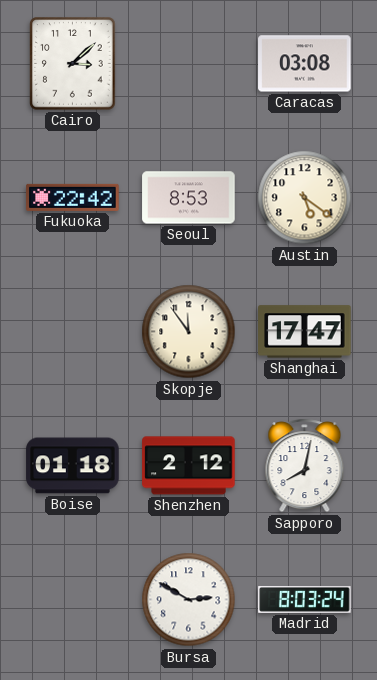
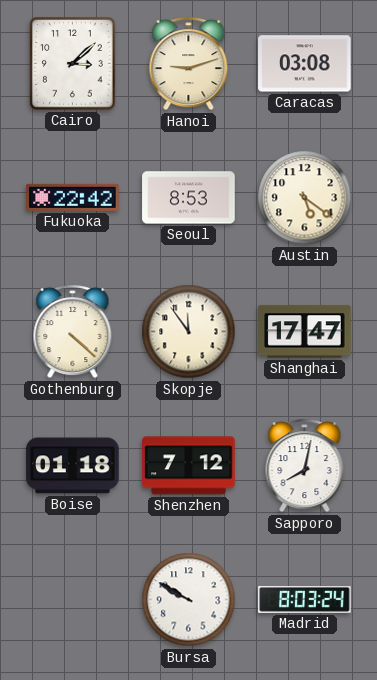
Hanoi: none -> 9:12
Gothenburg: none -> 4:22
Shenzhen: 2:12 -> 7:12
Bursa: 2:50 -> 9:50
